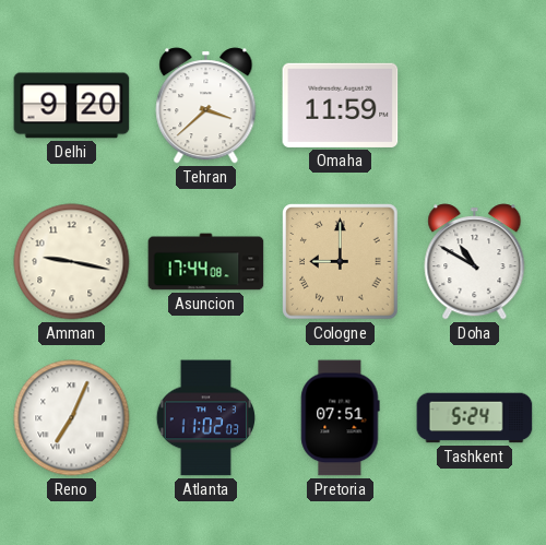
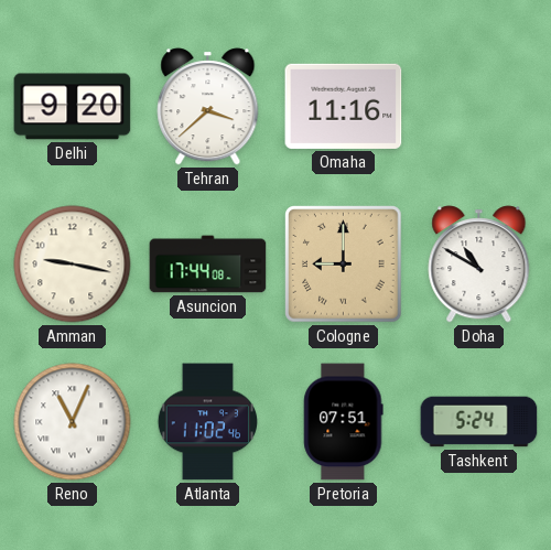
Omaha: 11:59 -> 11:16
Reno: 7:04 -> 11:04
Atlanta: 11:02:03 -> 11:02:46
